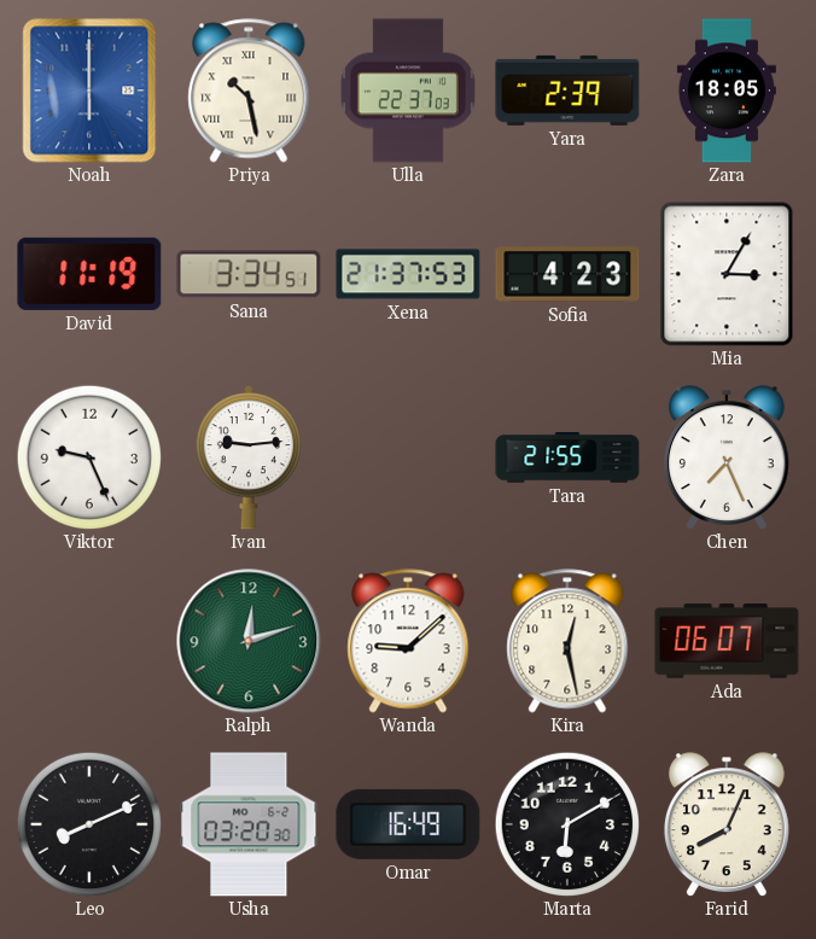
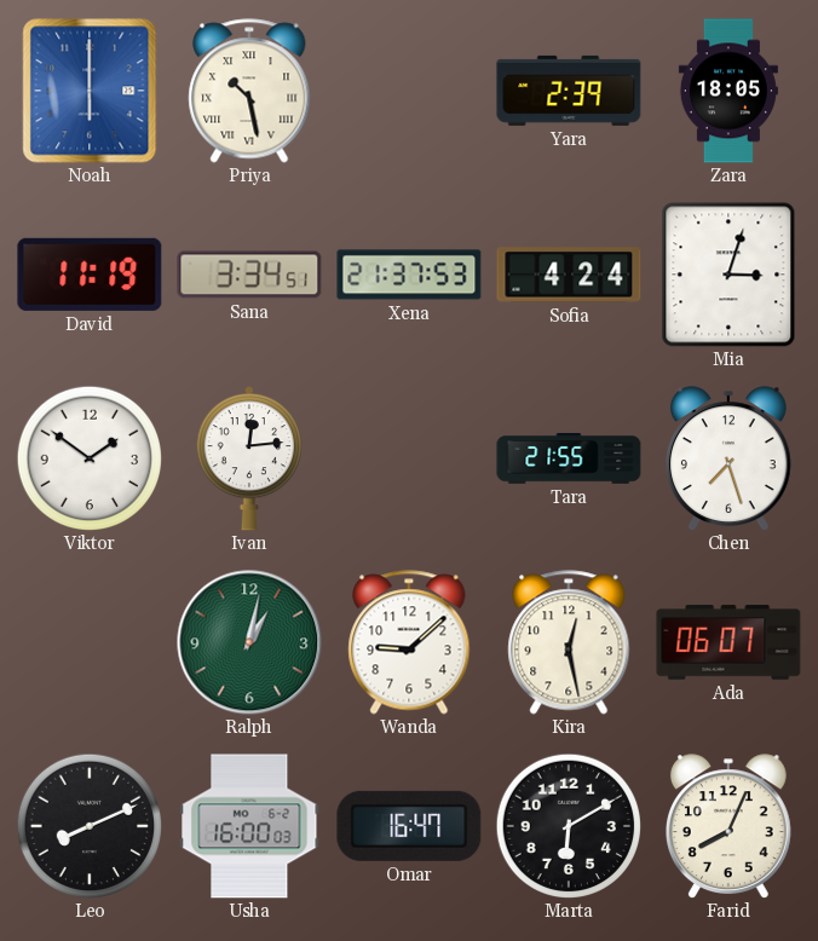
Ulla: 22:37 -> none
Sofia: 4:23 -> 4:24
Mia: 3:05 -> 3:03
Viktor: 9:26 -> 1:51
Ivan: 9:14 -> 12:14
Chen: 7:26 -> 7:27
Ralph: 12:12 -> 1:02
Usha: 03:20 -> 16:00
Omar: 16:49 -> 16:47
